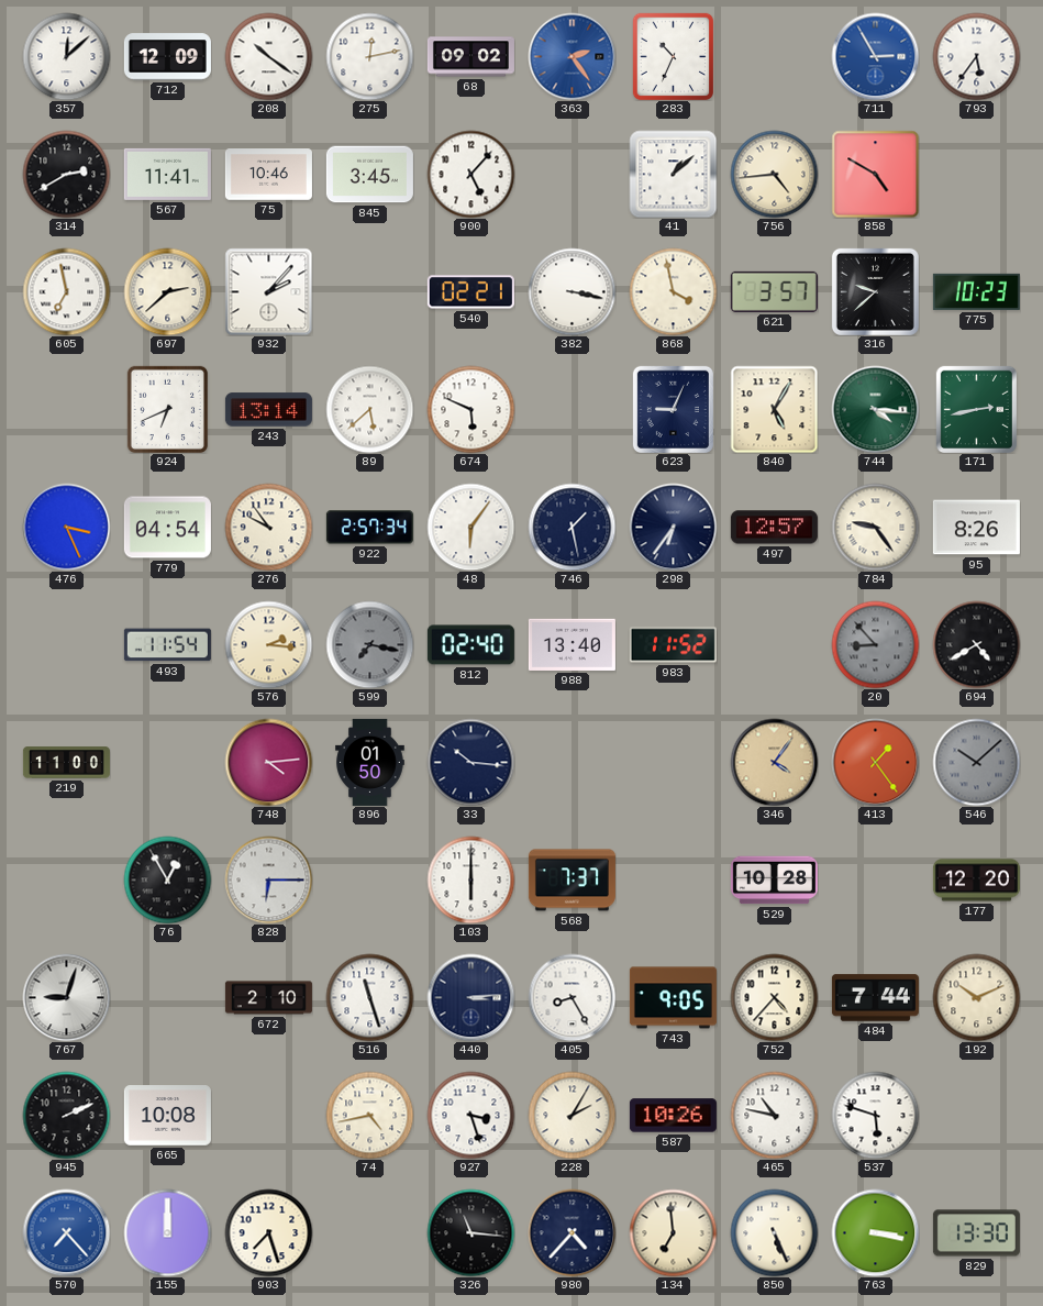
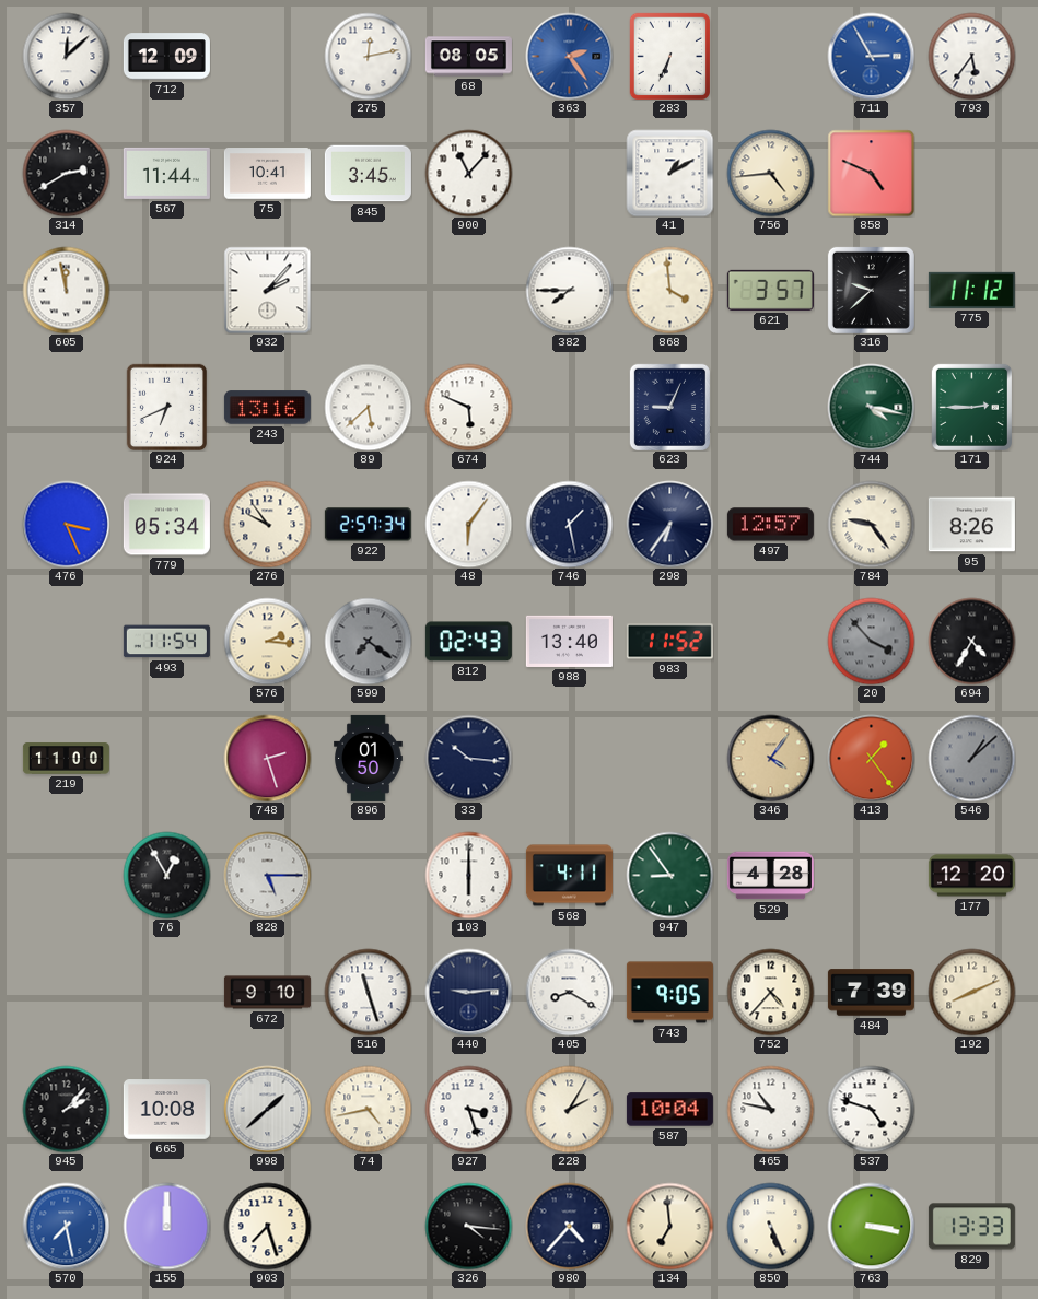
208: 10:21 -> none
68: 09:02 -> 08:05
283: 10:34 -> 6:34
567: 11:41 -> 11:44
75: 10:46 -> 10:41
900: 5:07 -> 11:07
41: 1:08 -> 1:10
858: 4:50 -> 4:49
605: 6:58 -> 11:58
697: 2:38 -> none
540: 02:21 -> none
382: 3:17 -> 7:45
868: 3:58 -> 3:59
775: 10:23 -> 11:12
243: 13:14 -> 13:16
840: 5:05 -> none
744: 4:16 -> 4:17
171: 2:43 -> 2:45
779: 04:54 -> 05:34
599: 7:17 -> 7:21
812: 02:40 -> 02:43
20: 8:53 -> 3:53
694: 4:40 -> 4:35
748: 4:14 -> 2:27
546: 10:08 -> 1:08
828: 6:15 -> 5:15
568: 7:37 -> 4:11
947: none -> 8:54
529: 10:28 -> 4:28
767: 9:03 -> none
672: 2:10 -> 9:10
440: 3:14 -> 9:14
405: 8:25 -> 8:20
484: 7:44 -> 7:39
192: 10:11 -> 8:11
945: 2:11 -> 2:07
998: none -> 1:38
587: 10:26 -> 10:04
537: 5:48 -> 4:48
570: 7:23 -> 7:28
326: 11:16 -> 4:16
829: 13:30 -> 13:33
